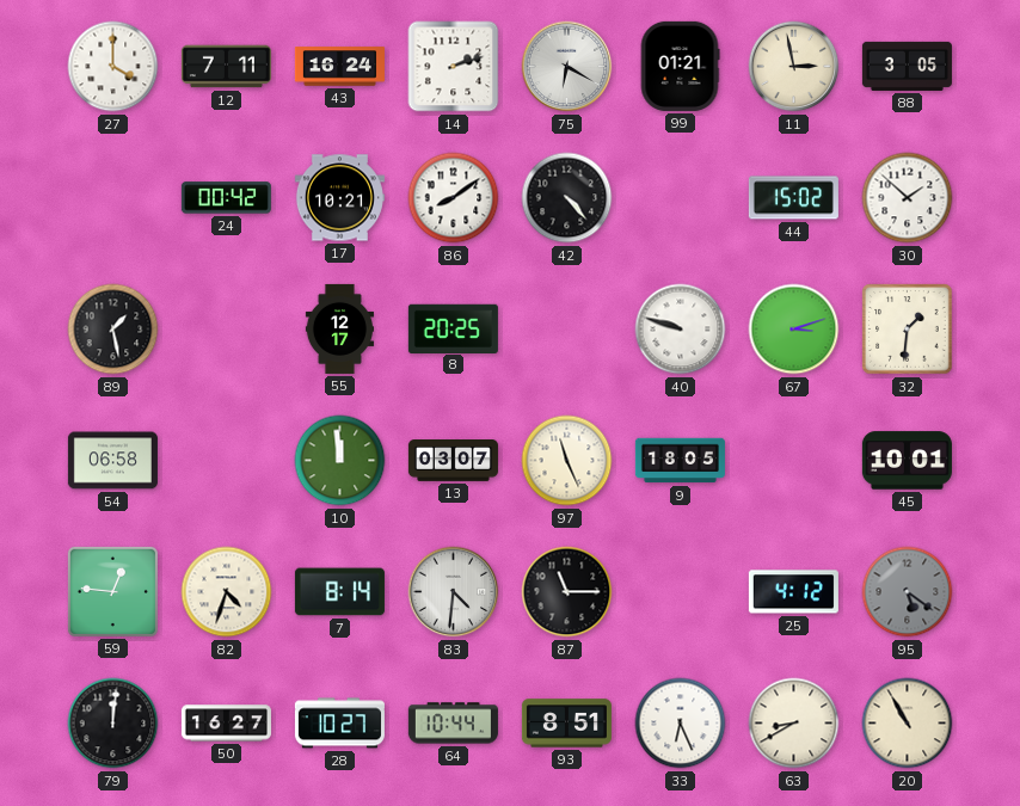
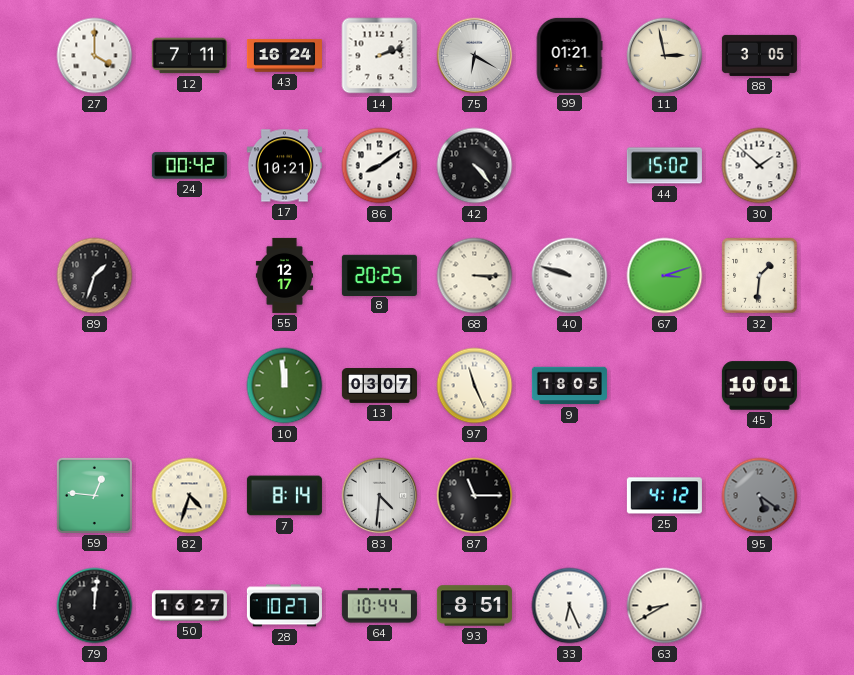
89: 1:28 -> 1:33
68: none -> 3:15
54: 06:58 -> none
20: 10:55 -> none
